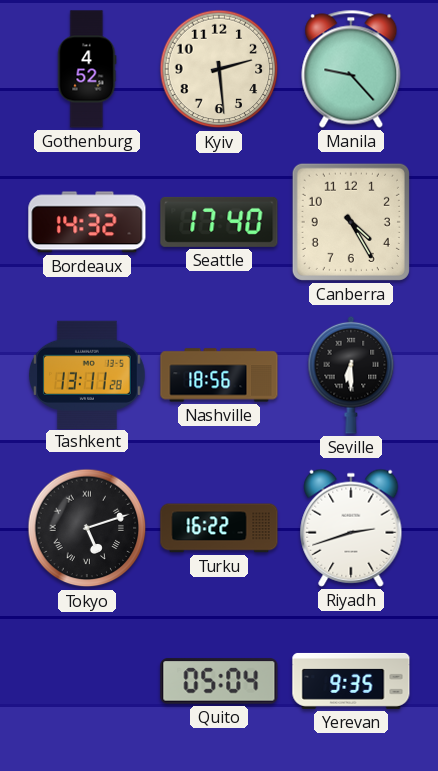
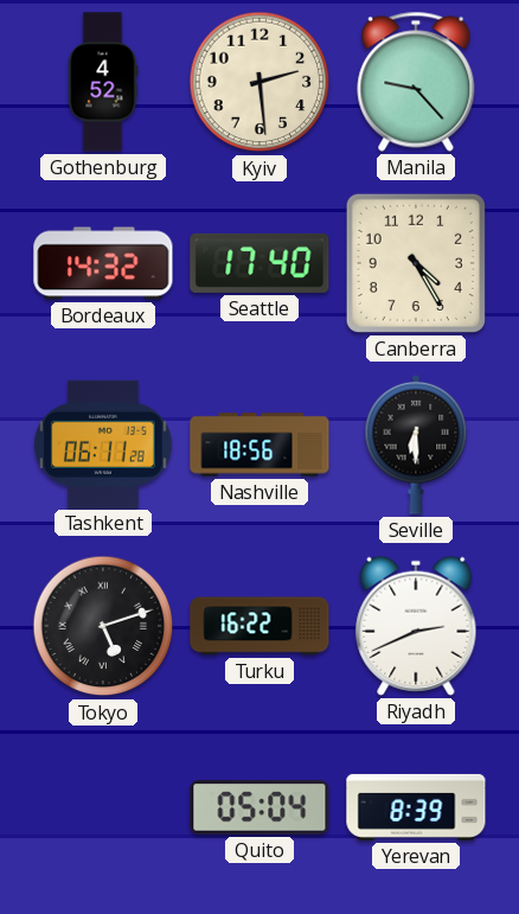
Tashkent: 13:11 -> 06:11
Riyadh: 2:42 -> 2:41
Yerevan: 9:35 -> 8:39
